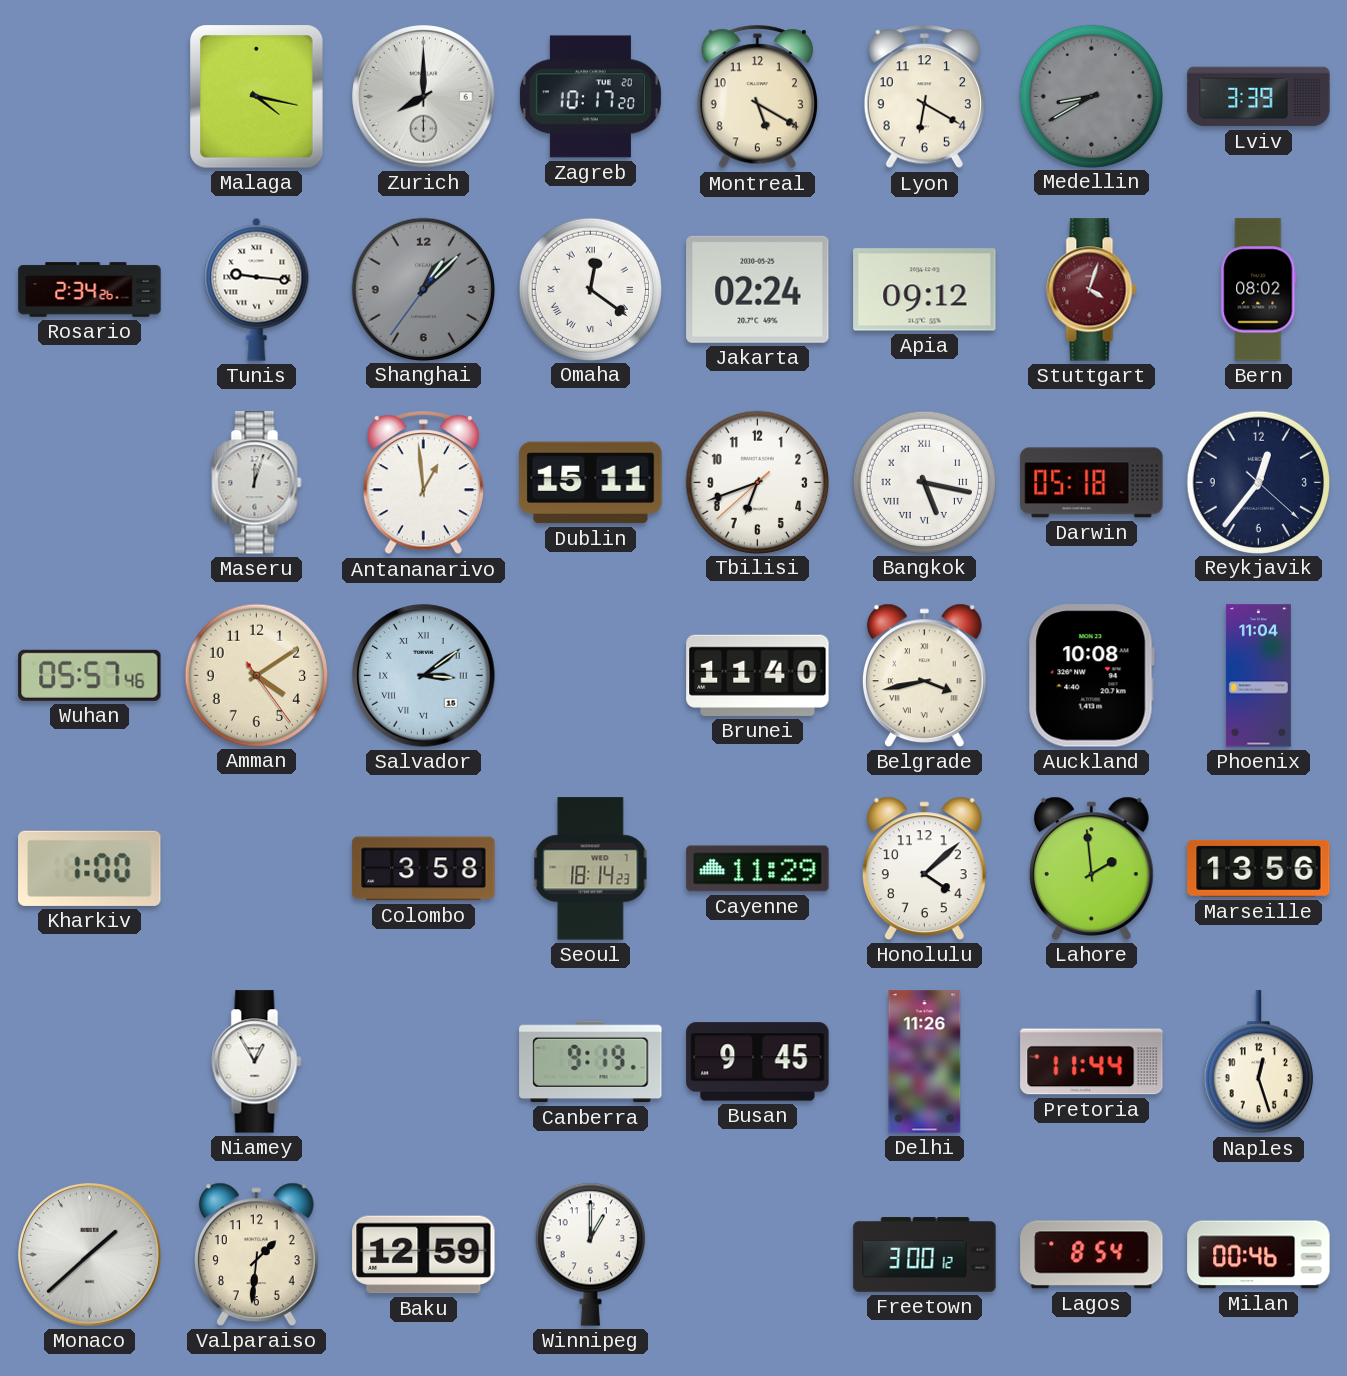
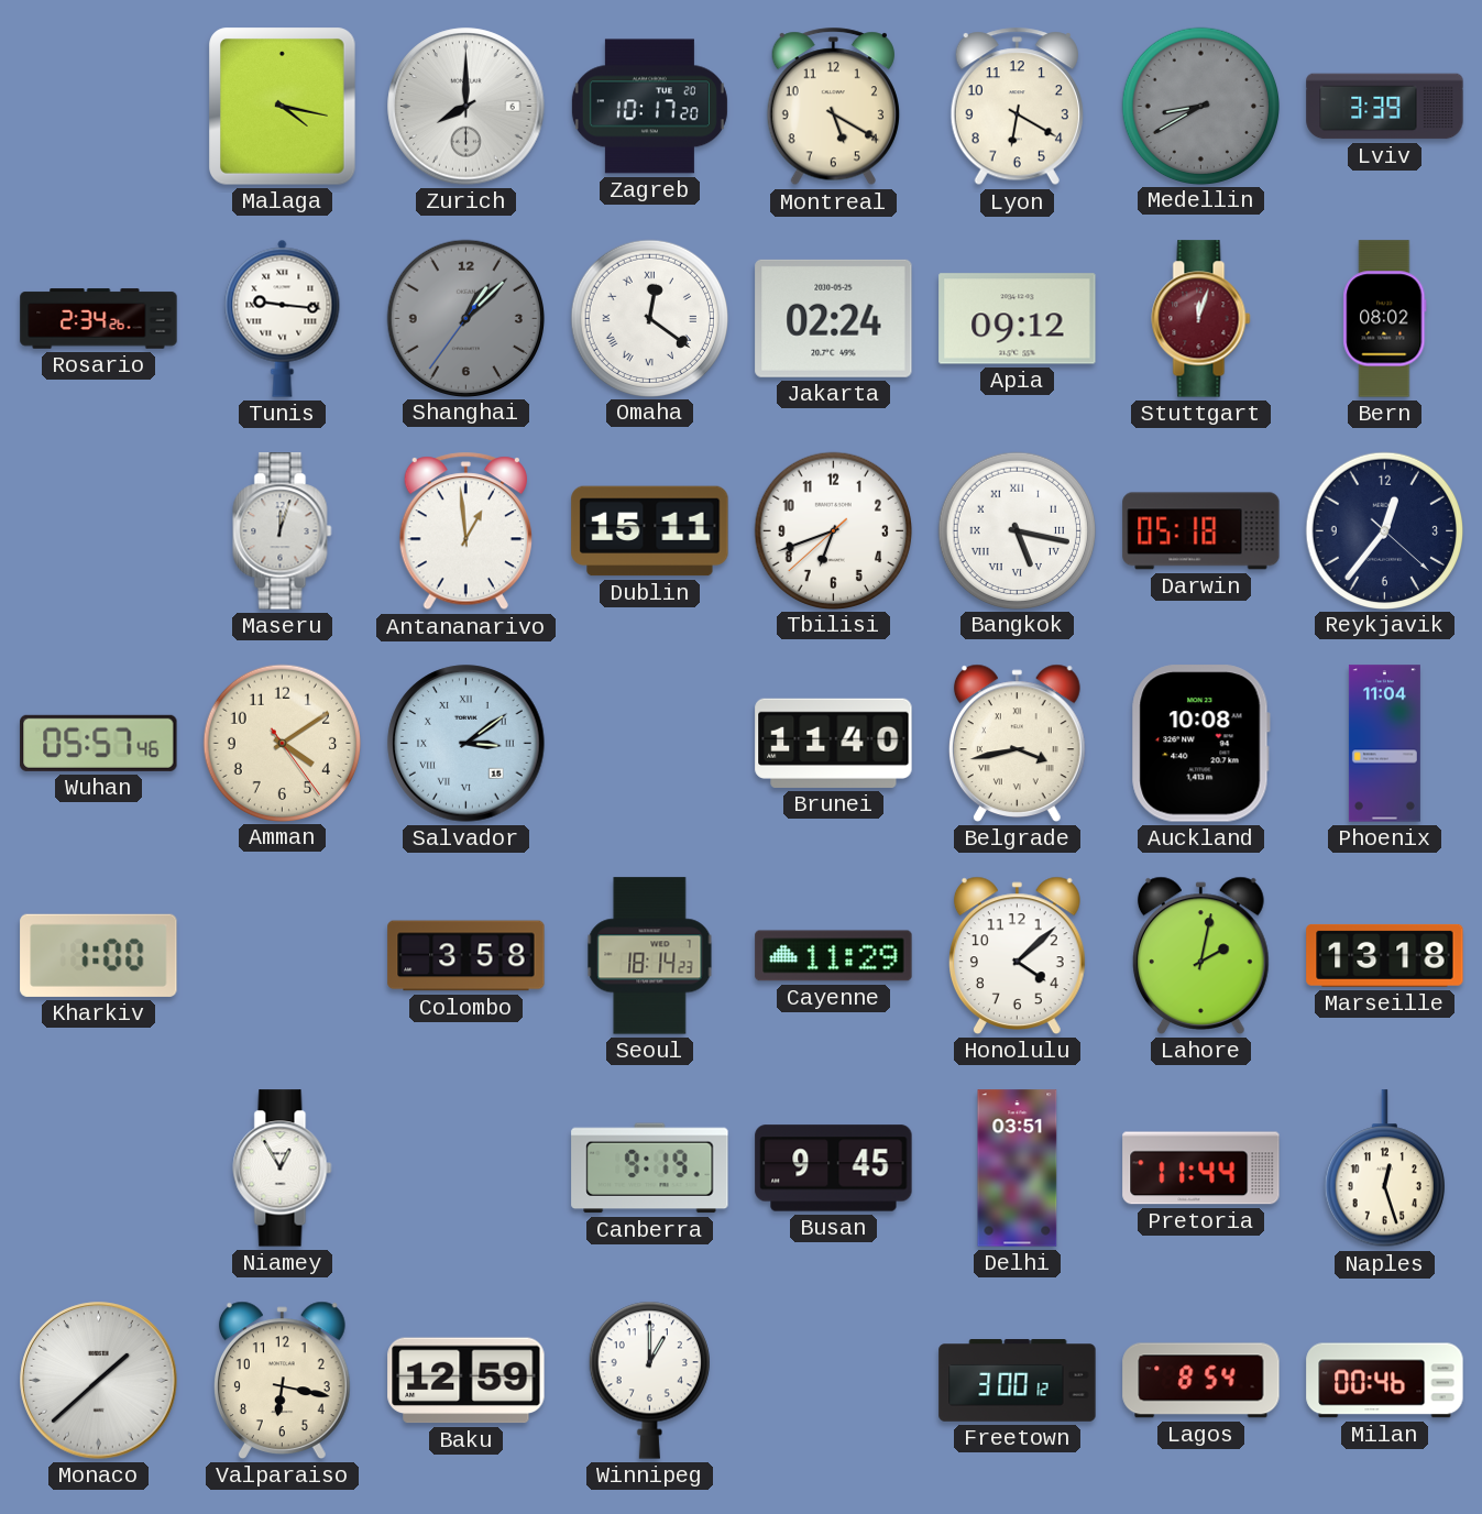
Stuttgart: 4:03 -> 12:03
Lahore: 1:59 -> 2:02
Marseille: 13:56 -> 13:18
Delhi: 11:26 -> 03:51
Valparaiso: 1:31 -> 6:17
